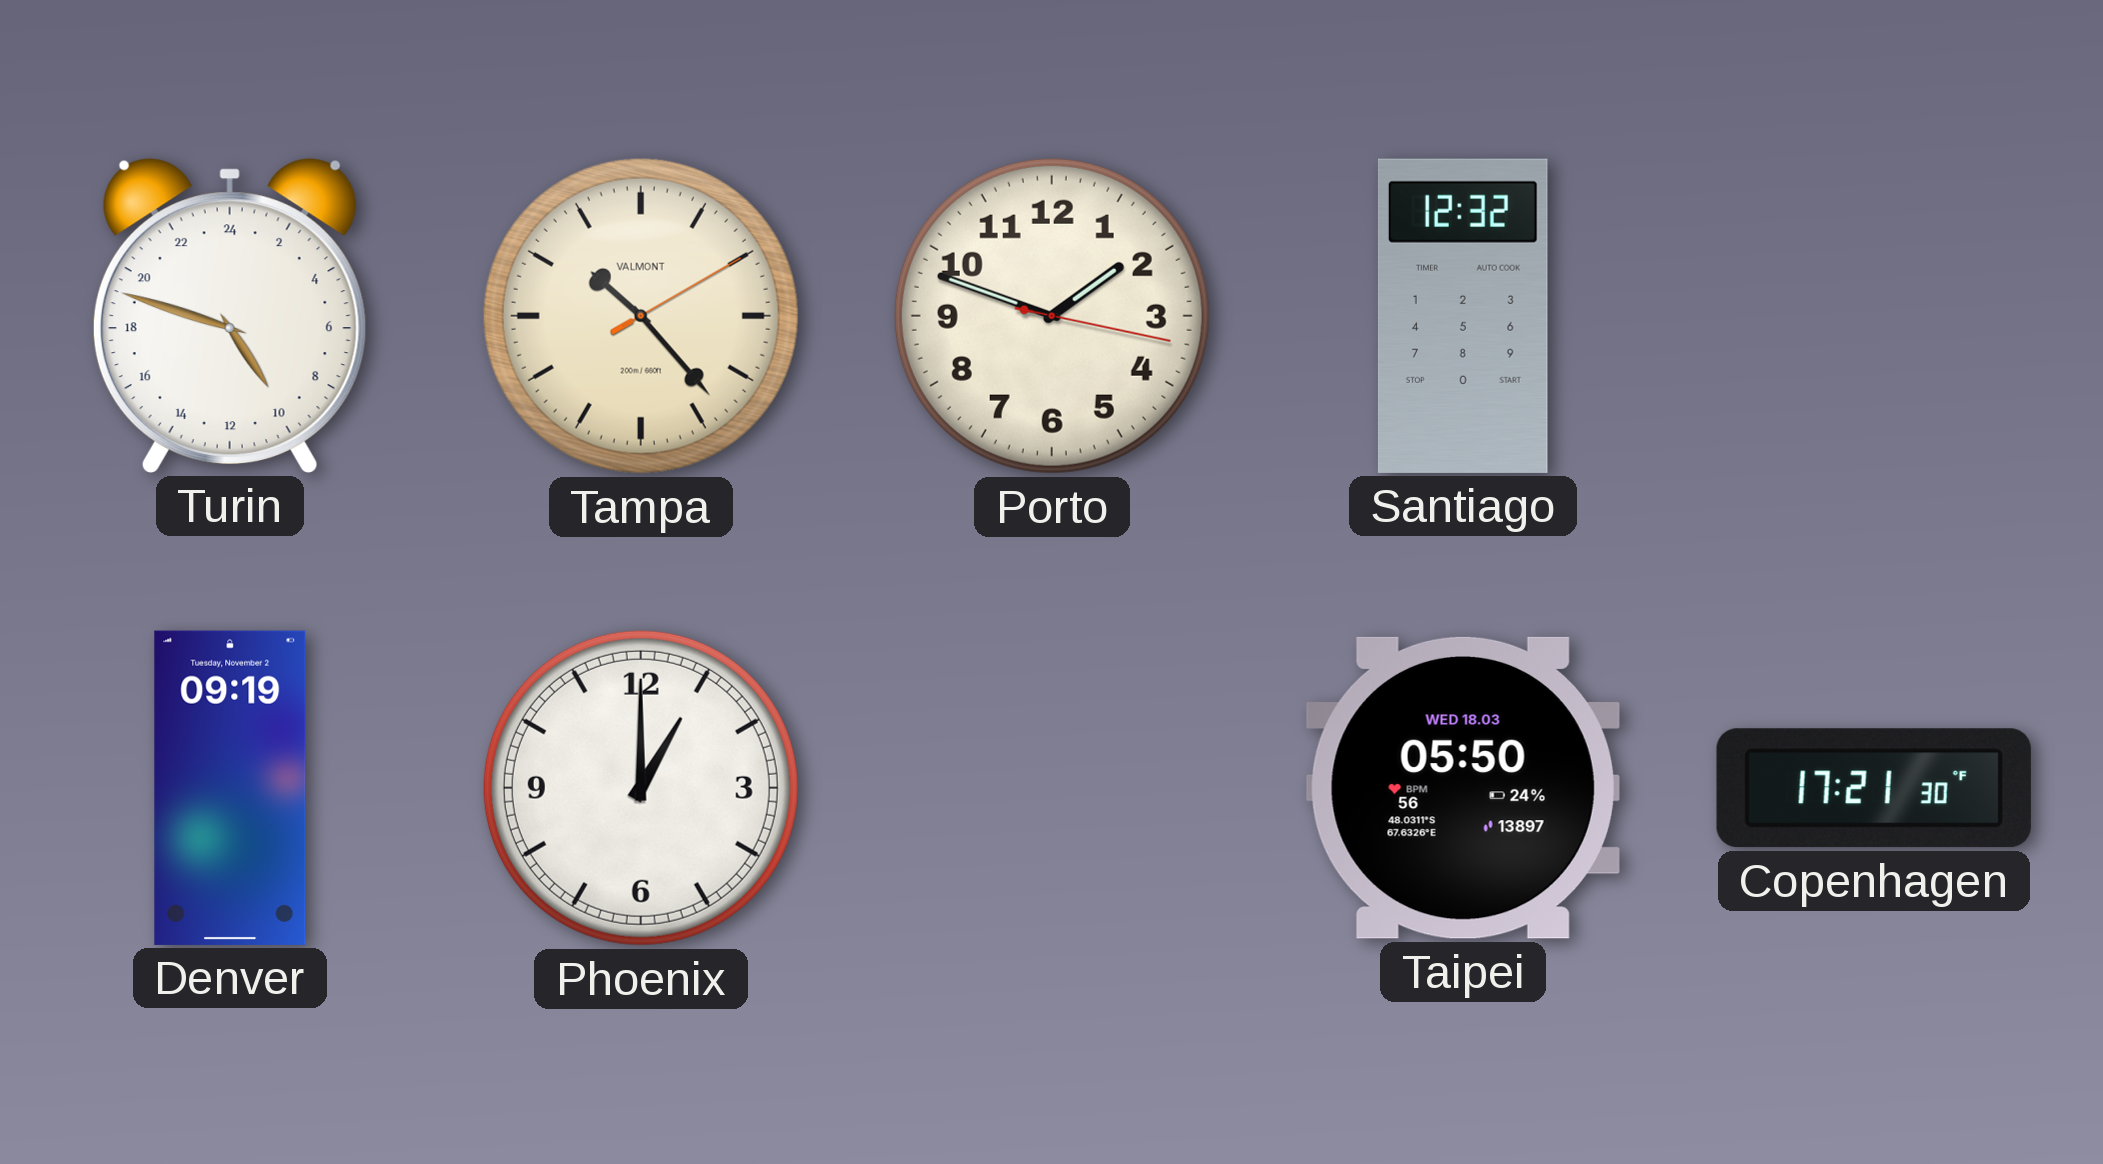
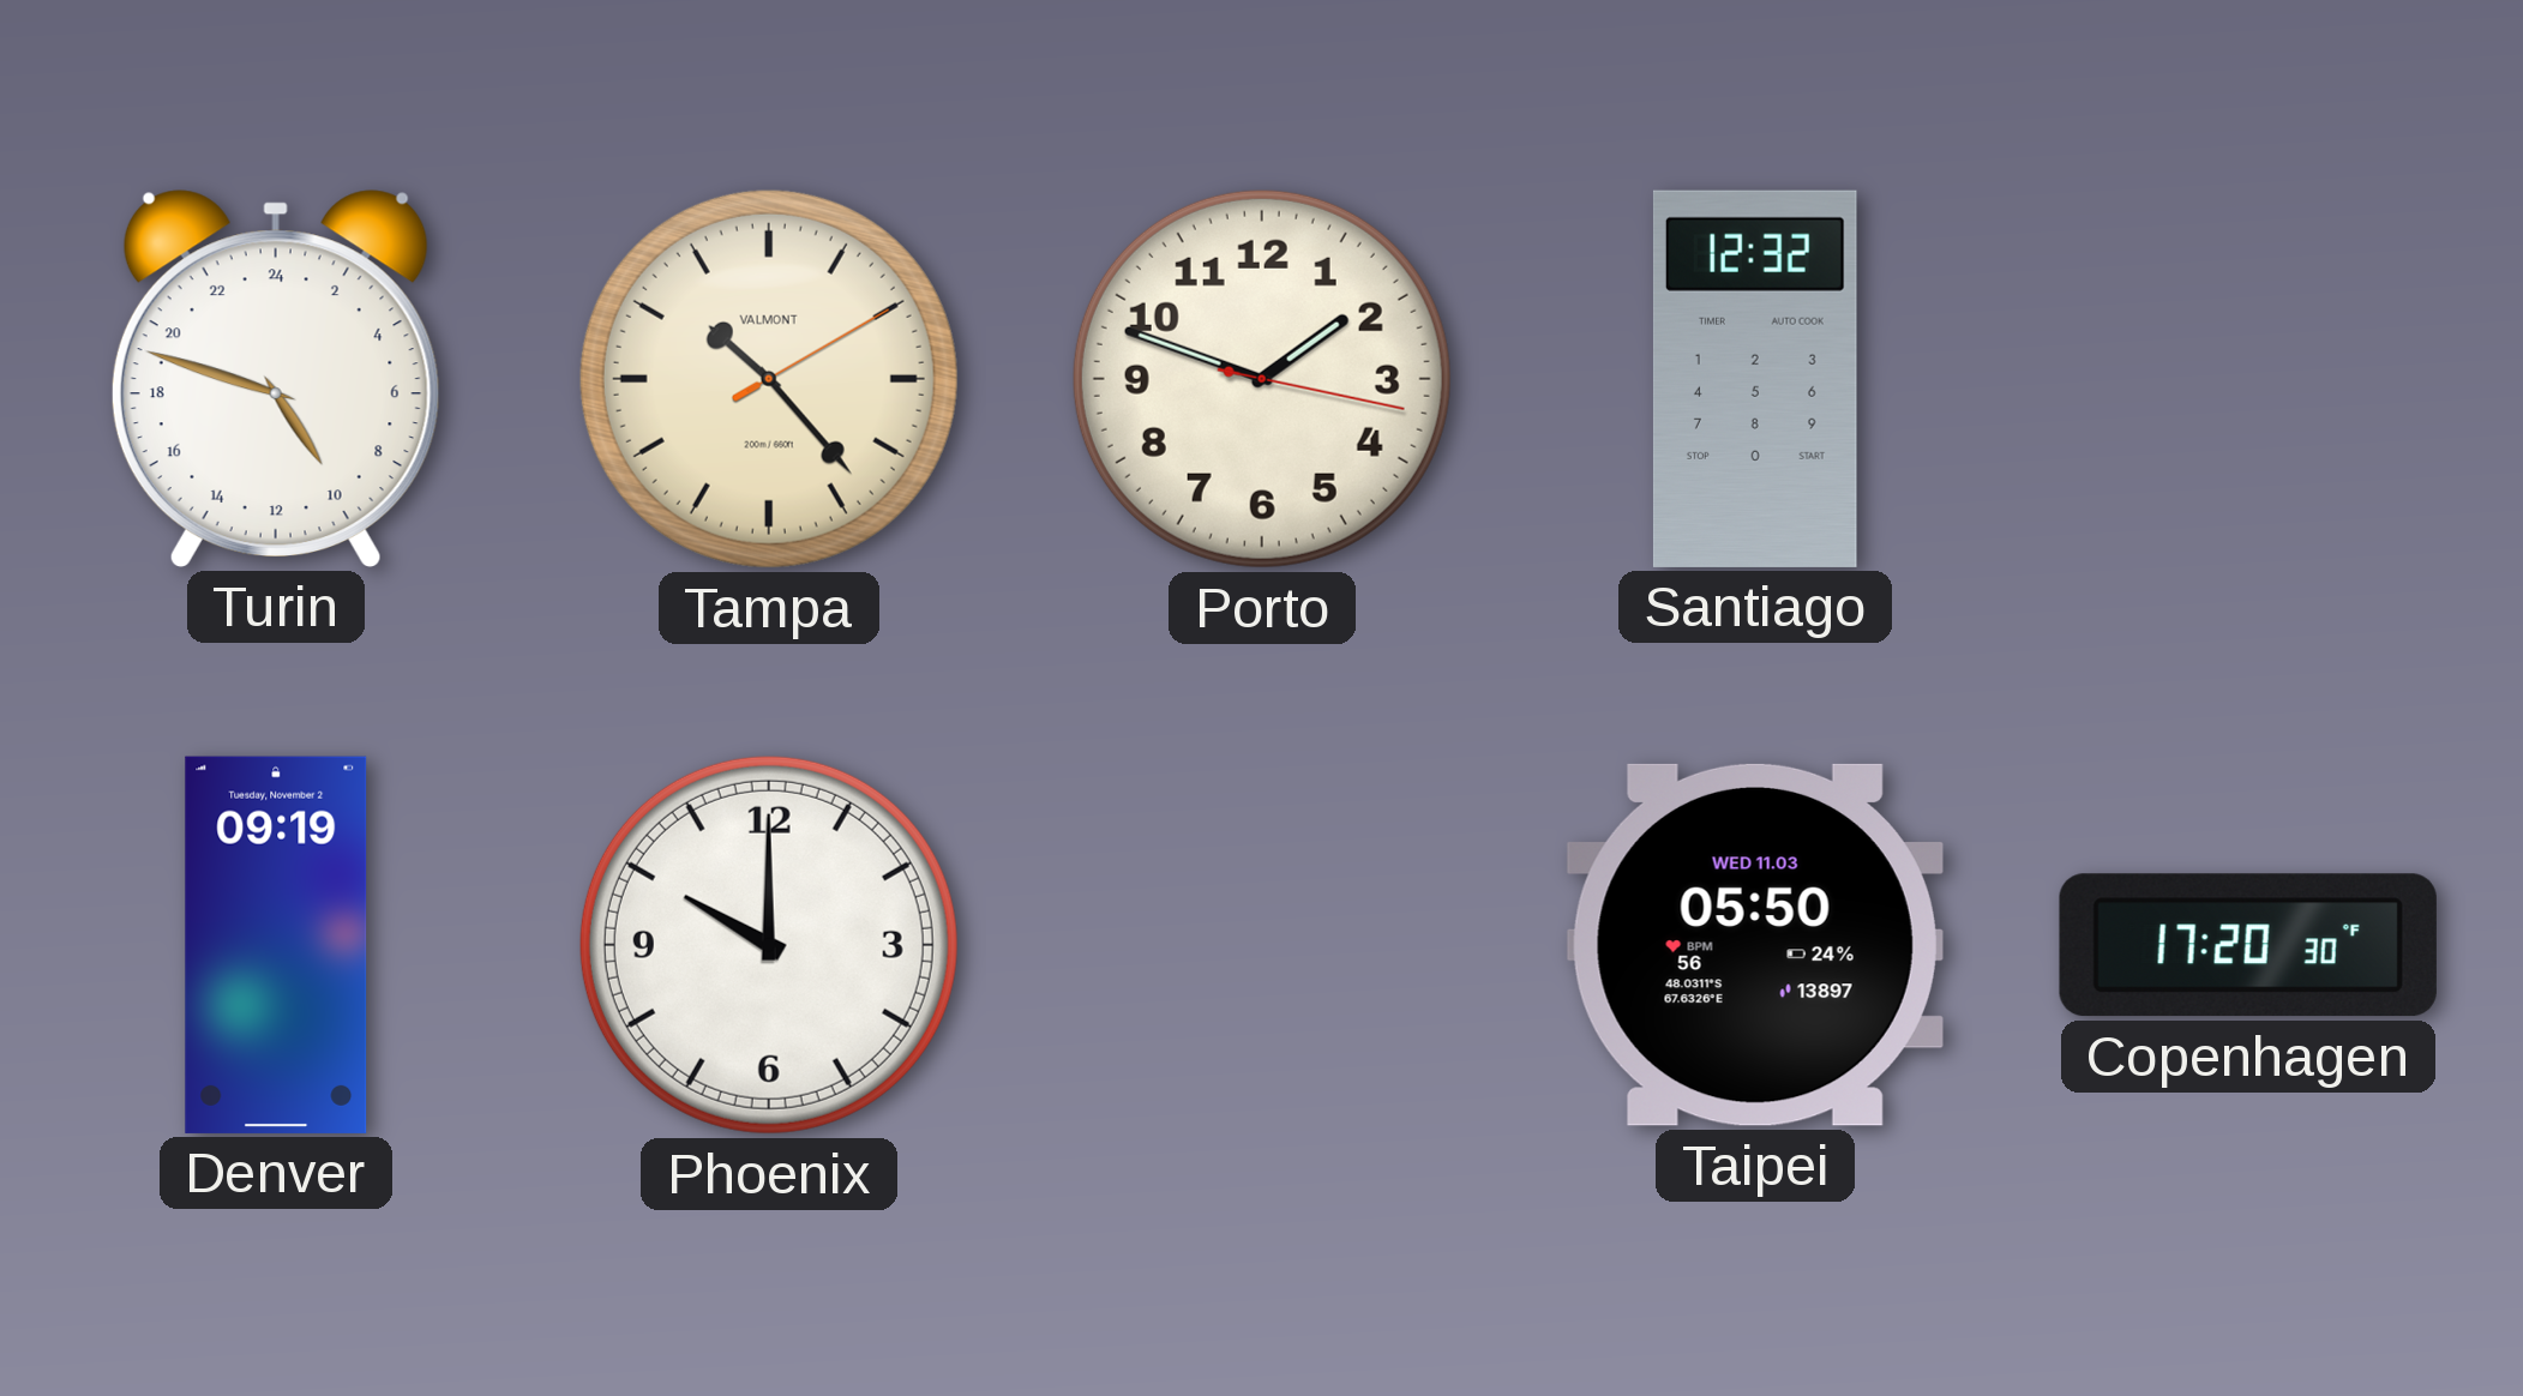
Phoenix: 1:00 -> 10:00
Taipei date: WED 18.03 -> WED 11.03
Copenhagen: 17:21 -> 17:20
